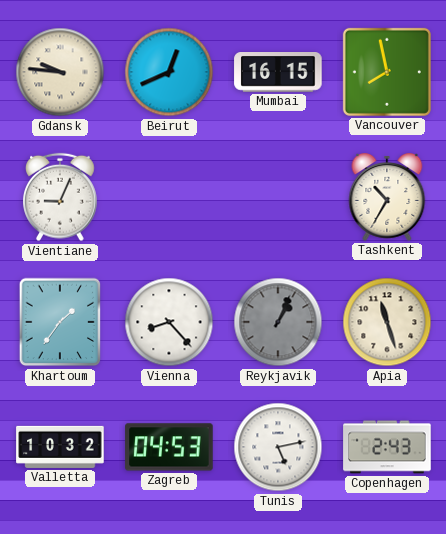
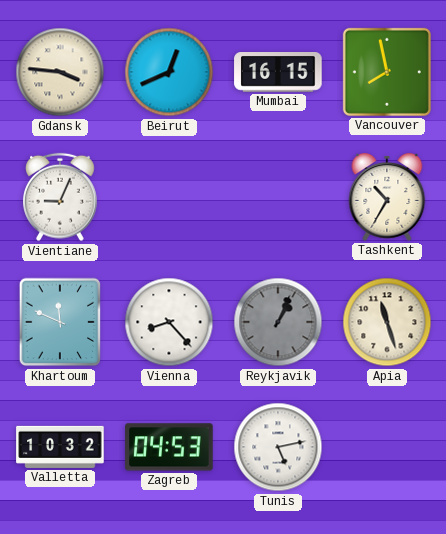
Gdansk: 9:46 -> 3:46
Khartoum: 1:36 -> 11:49
Copenhagen: 2:43 -> none
